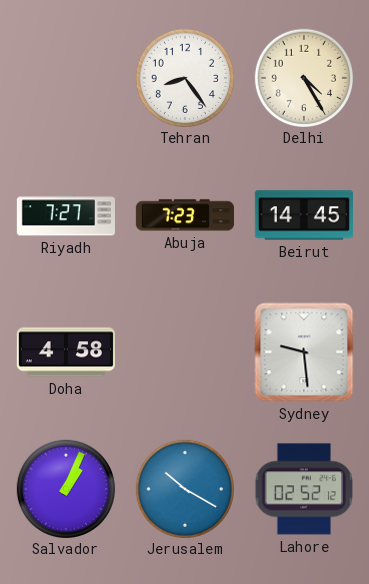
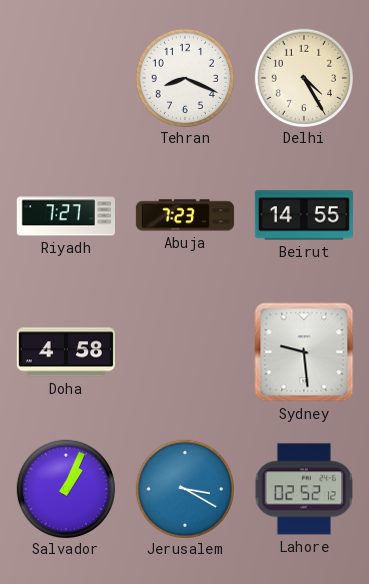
Tehran: 8:24 -> 8:19
Beirut: 14:45 -> 14:55
Jerusalem: 10:20 -> 3:20
